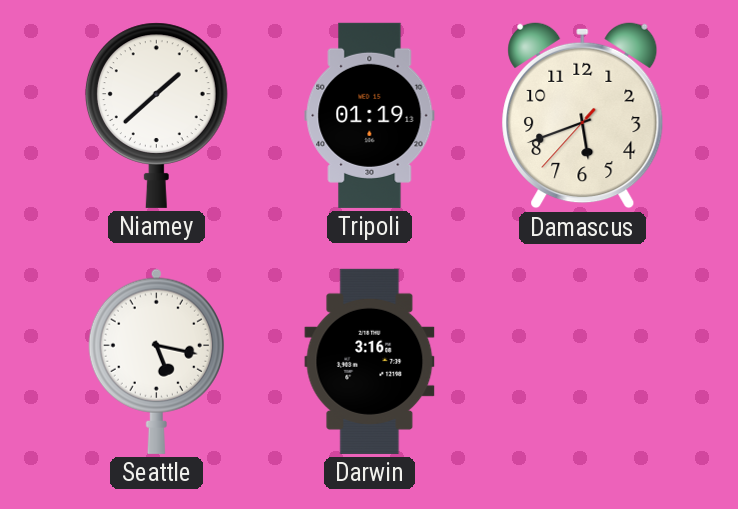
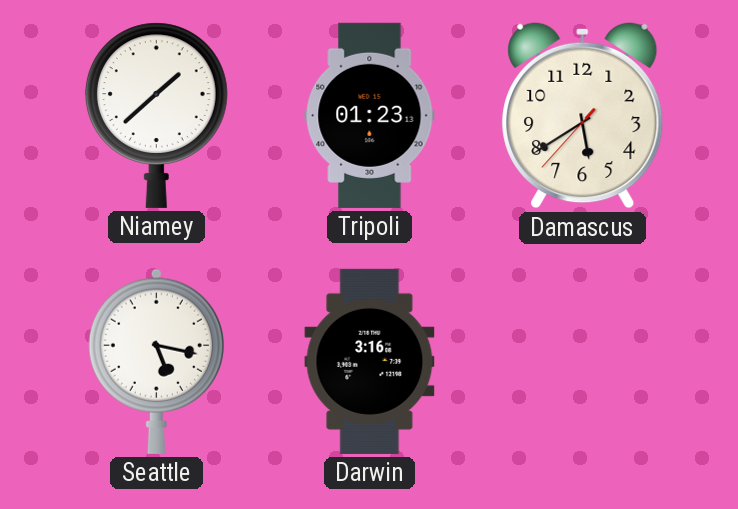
Tripoli: 01:19 -> 01:23
Damascus: 5:41 -> 5:39
